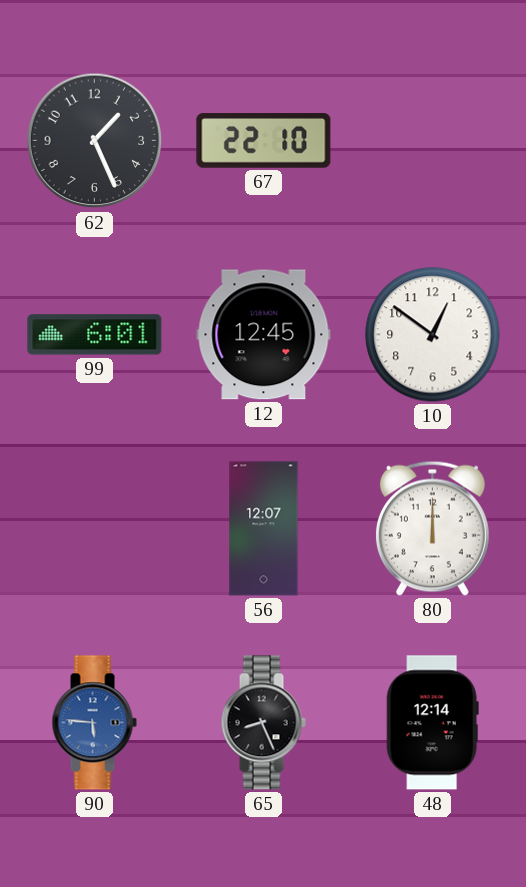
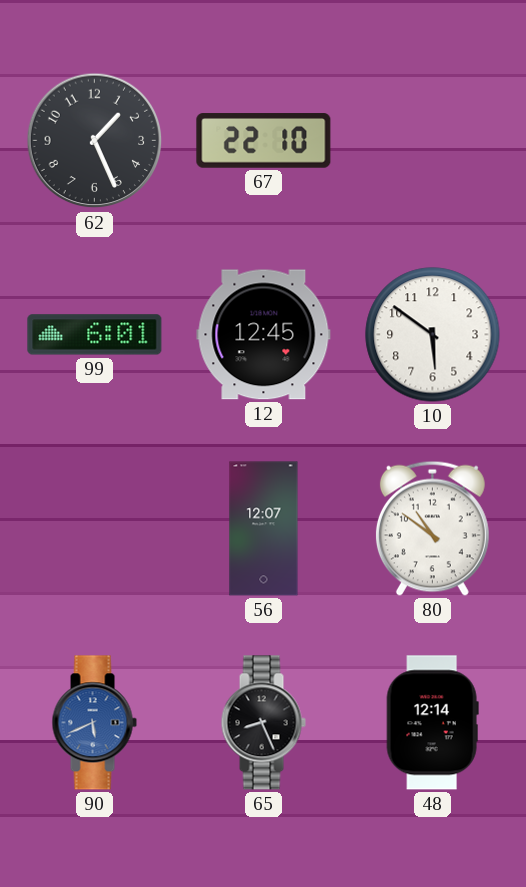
10: 12:51 -> 5:51
80: 12:00 -> 10:51
90: 5:46 -> 5:41
